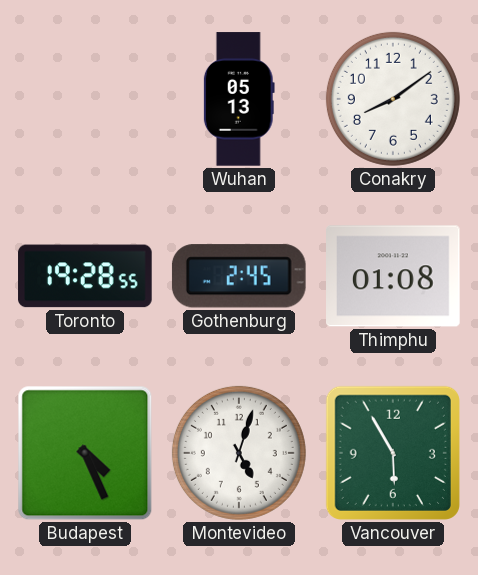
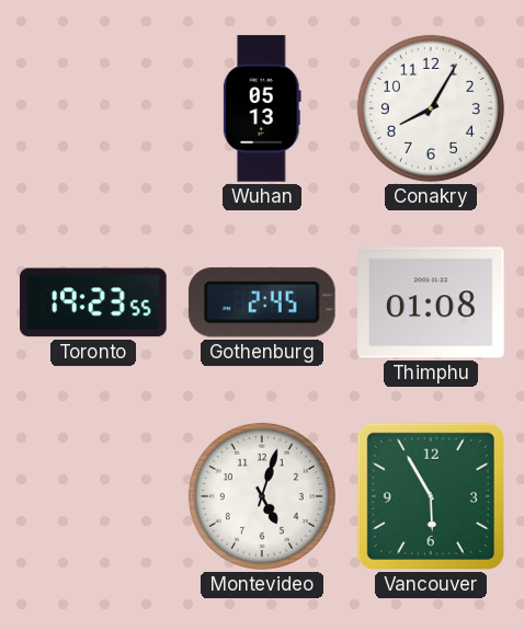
Conakry: 8:09 -> 8:05
Toronto: 19:28 -> 19:23
Budapest: 4:26 -> none
